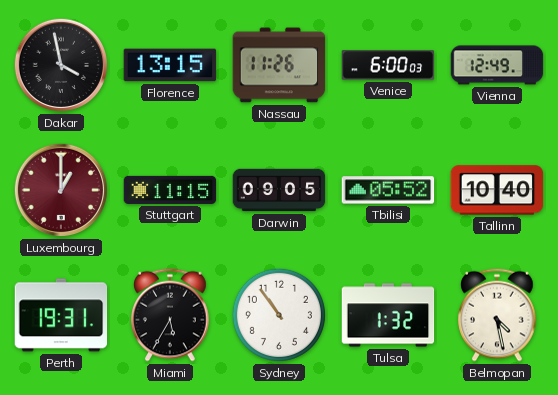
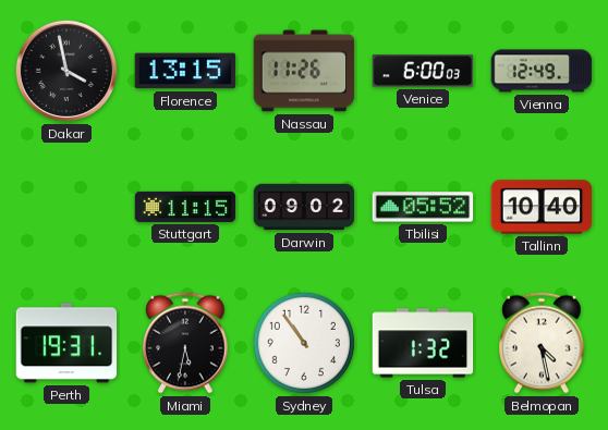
Luxembourg: 1:00 -> none
Darwin: 09:05 -> 09:02
Miami: 5:35 -> 5:32
